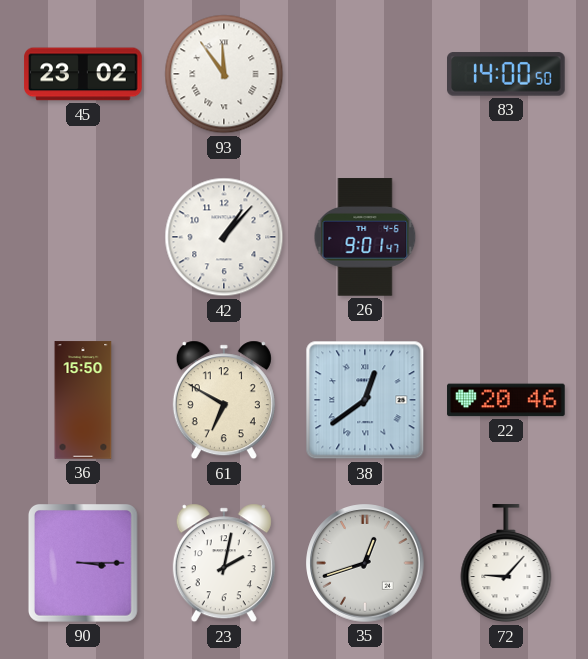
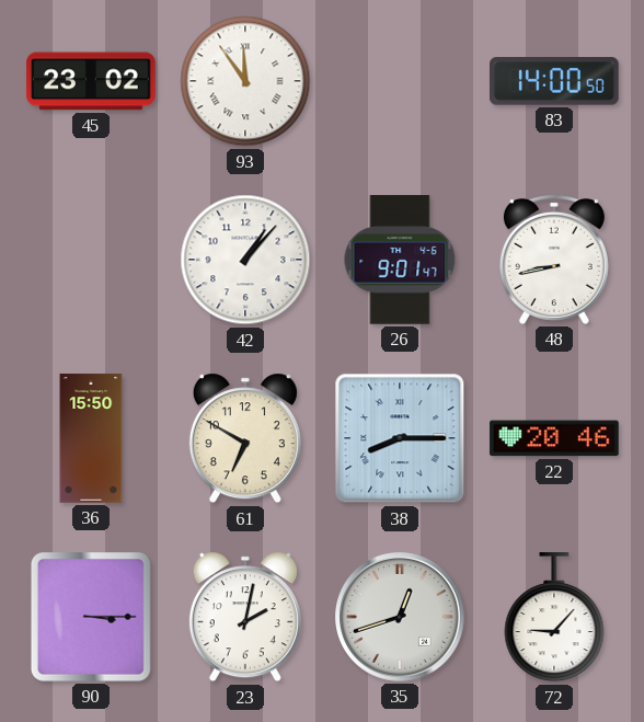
48: none -> 8:43
38: 12:39 -> 8:15
